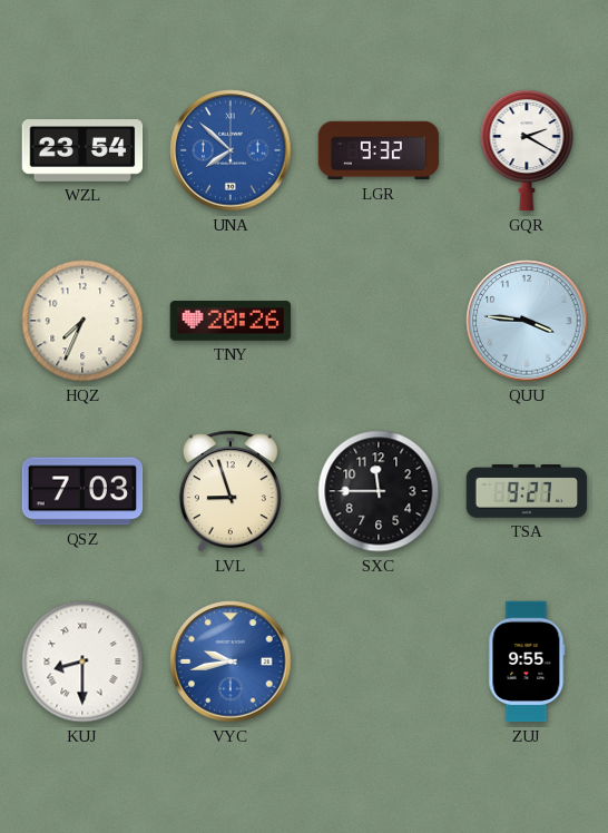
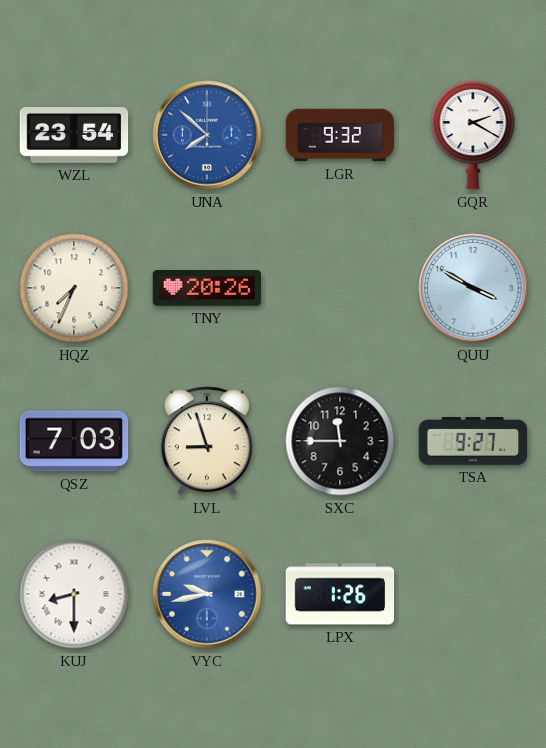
QUU: 3:46 -> 3:50
LPX: none -> 1:26
ZUJ: 9:55 -> none
